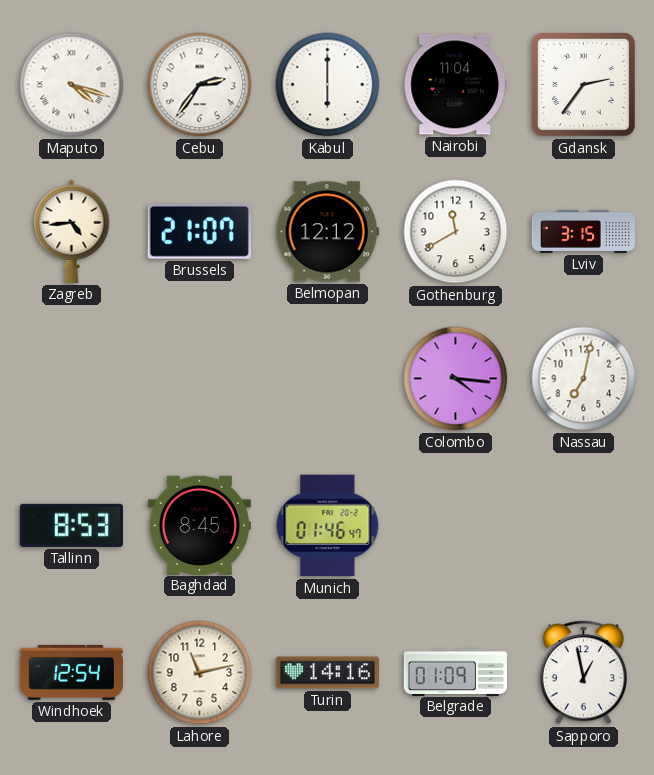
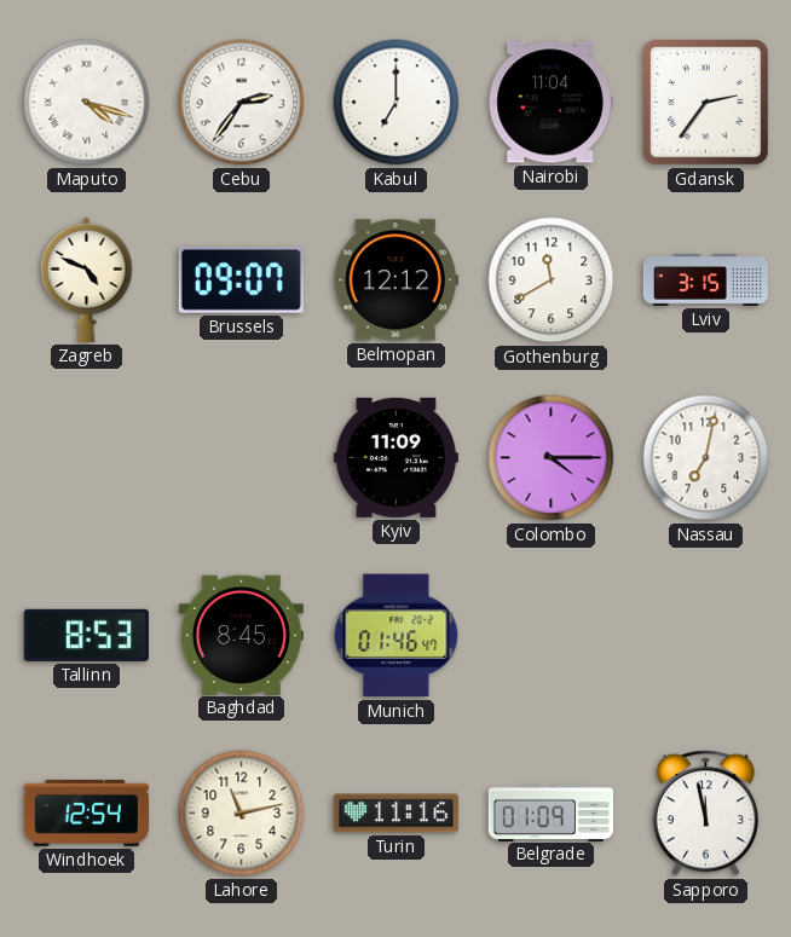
Kabul: 6:00 -> 7:00
Zagreb: 4:44 -> 4:49
Brussels: 21:07 -> 09:07
Kyiv: none -> 11:09
Colombo: 4:16 -> 4:15
Turin: 14:16 -> 11:16
Sapporo: 12:58 -> 11:58
